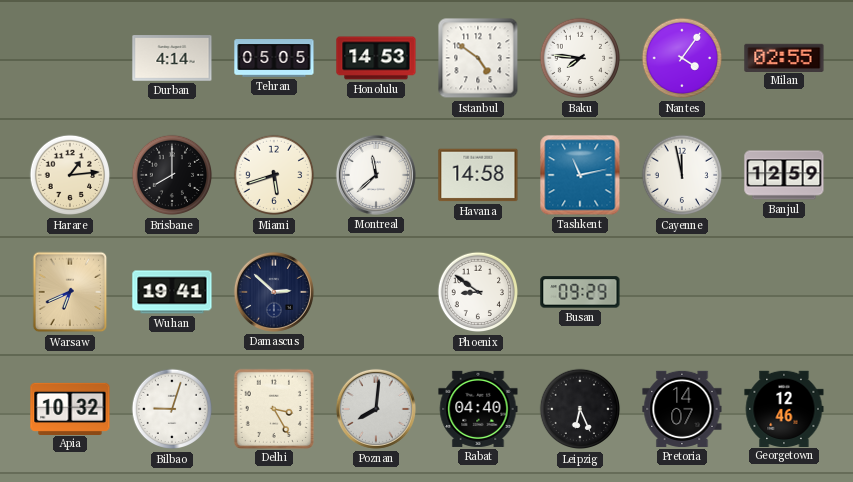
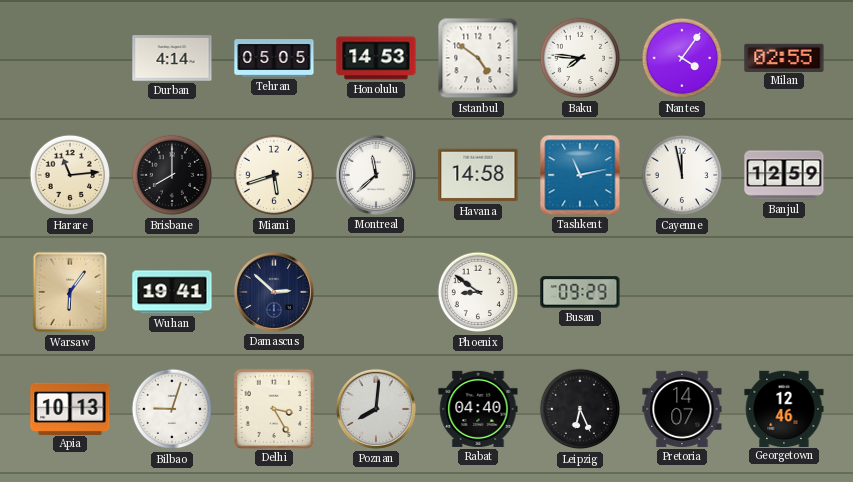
Harare: 1:14 -> 11:14
Warsaw: 6:41 -> 6:06
Apia: 10:32 -> 10:13
